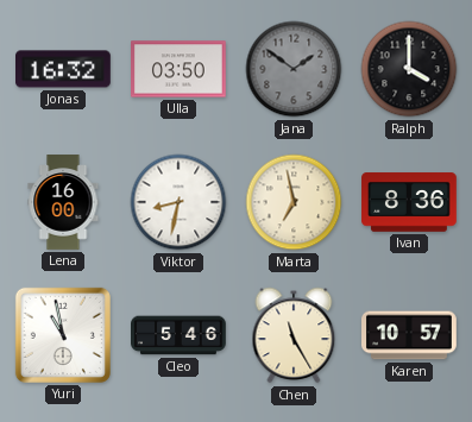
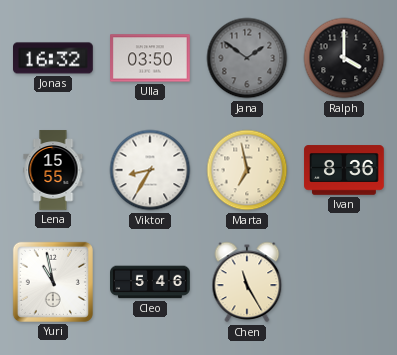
Lena: 16:00 -> 15:55
Viktor: 8:32 -> 8:35
Karen: 10:57 -> none
